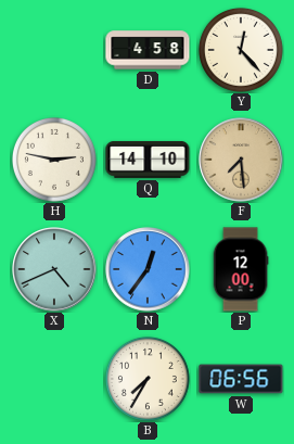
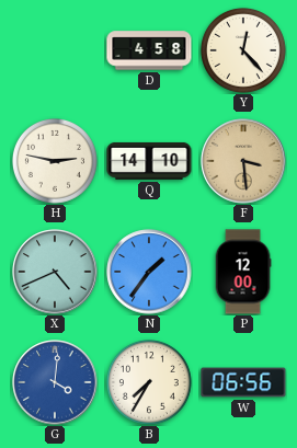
F: 7:29 -> 3:29
N: 12:36 -> 1:36
G: none -> 4:01
